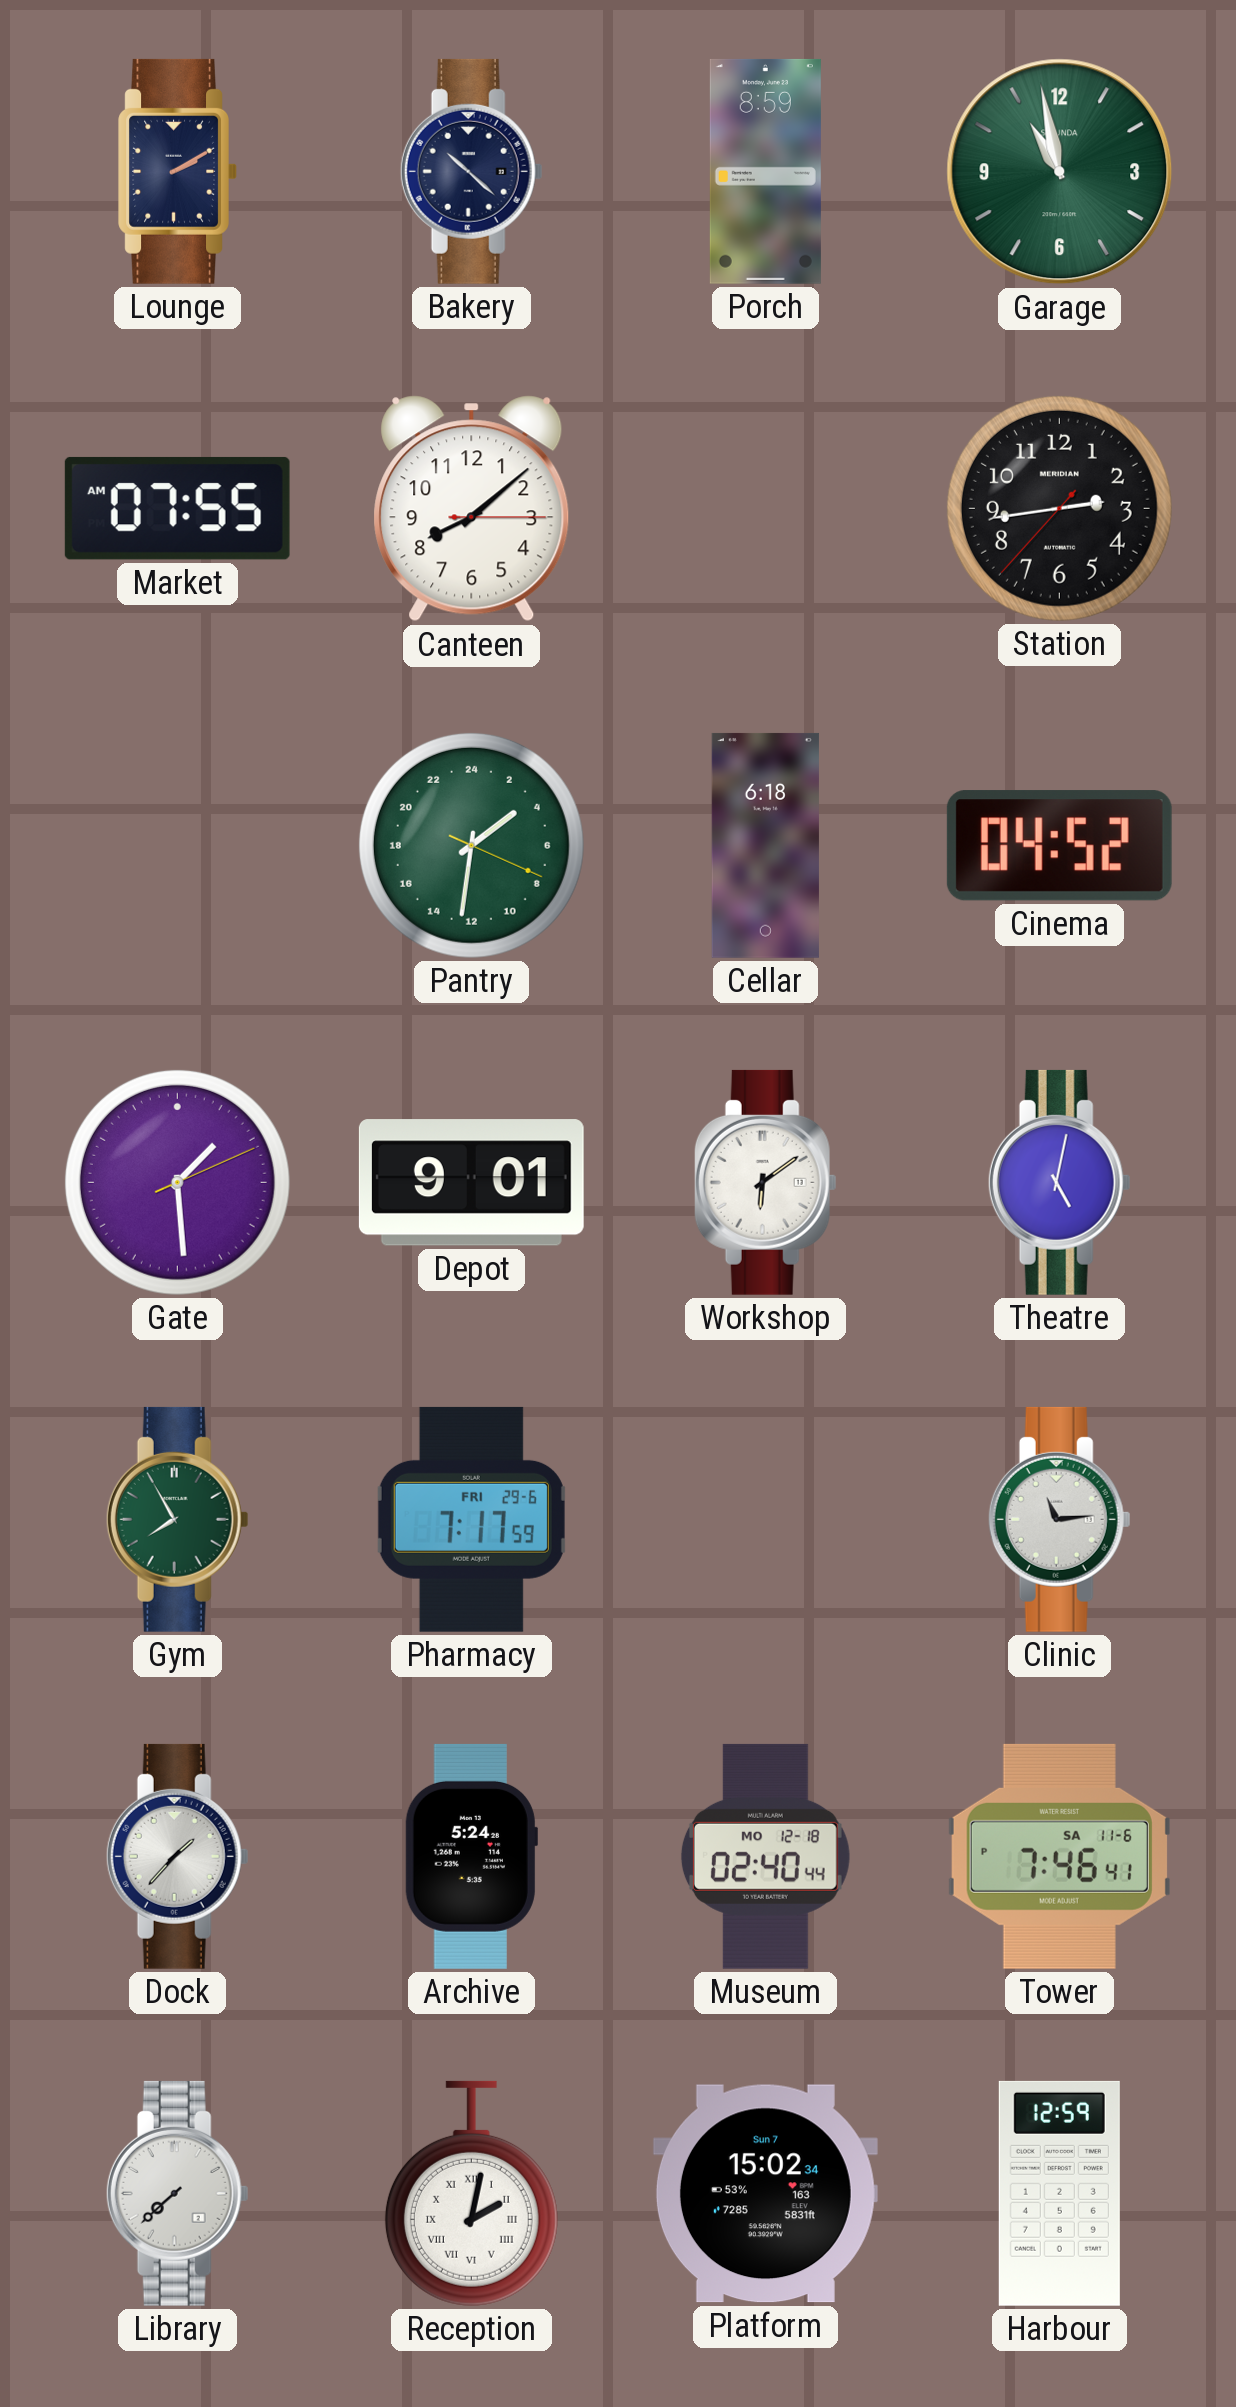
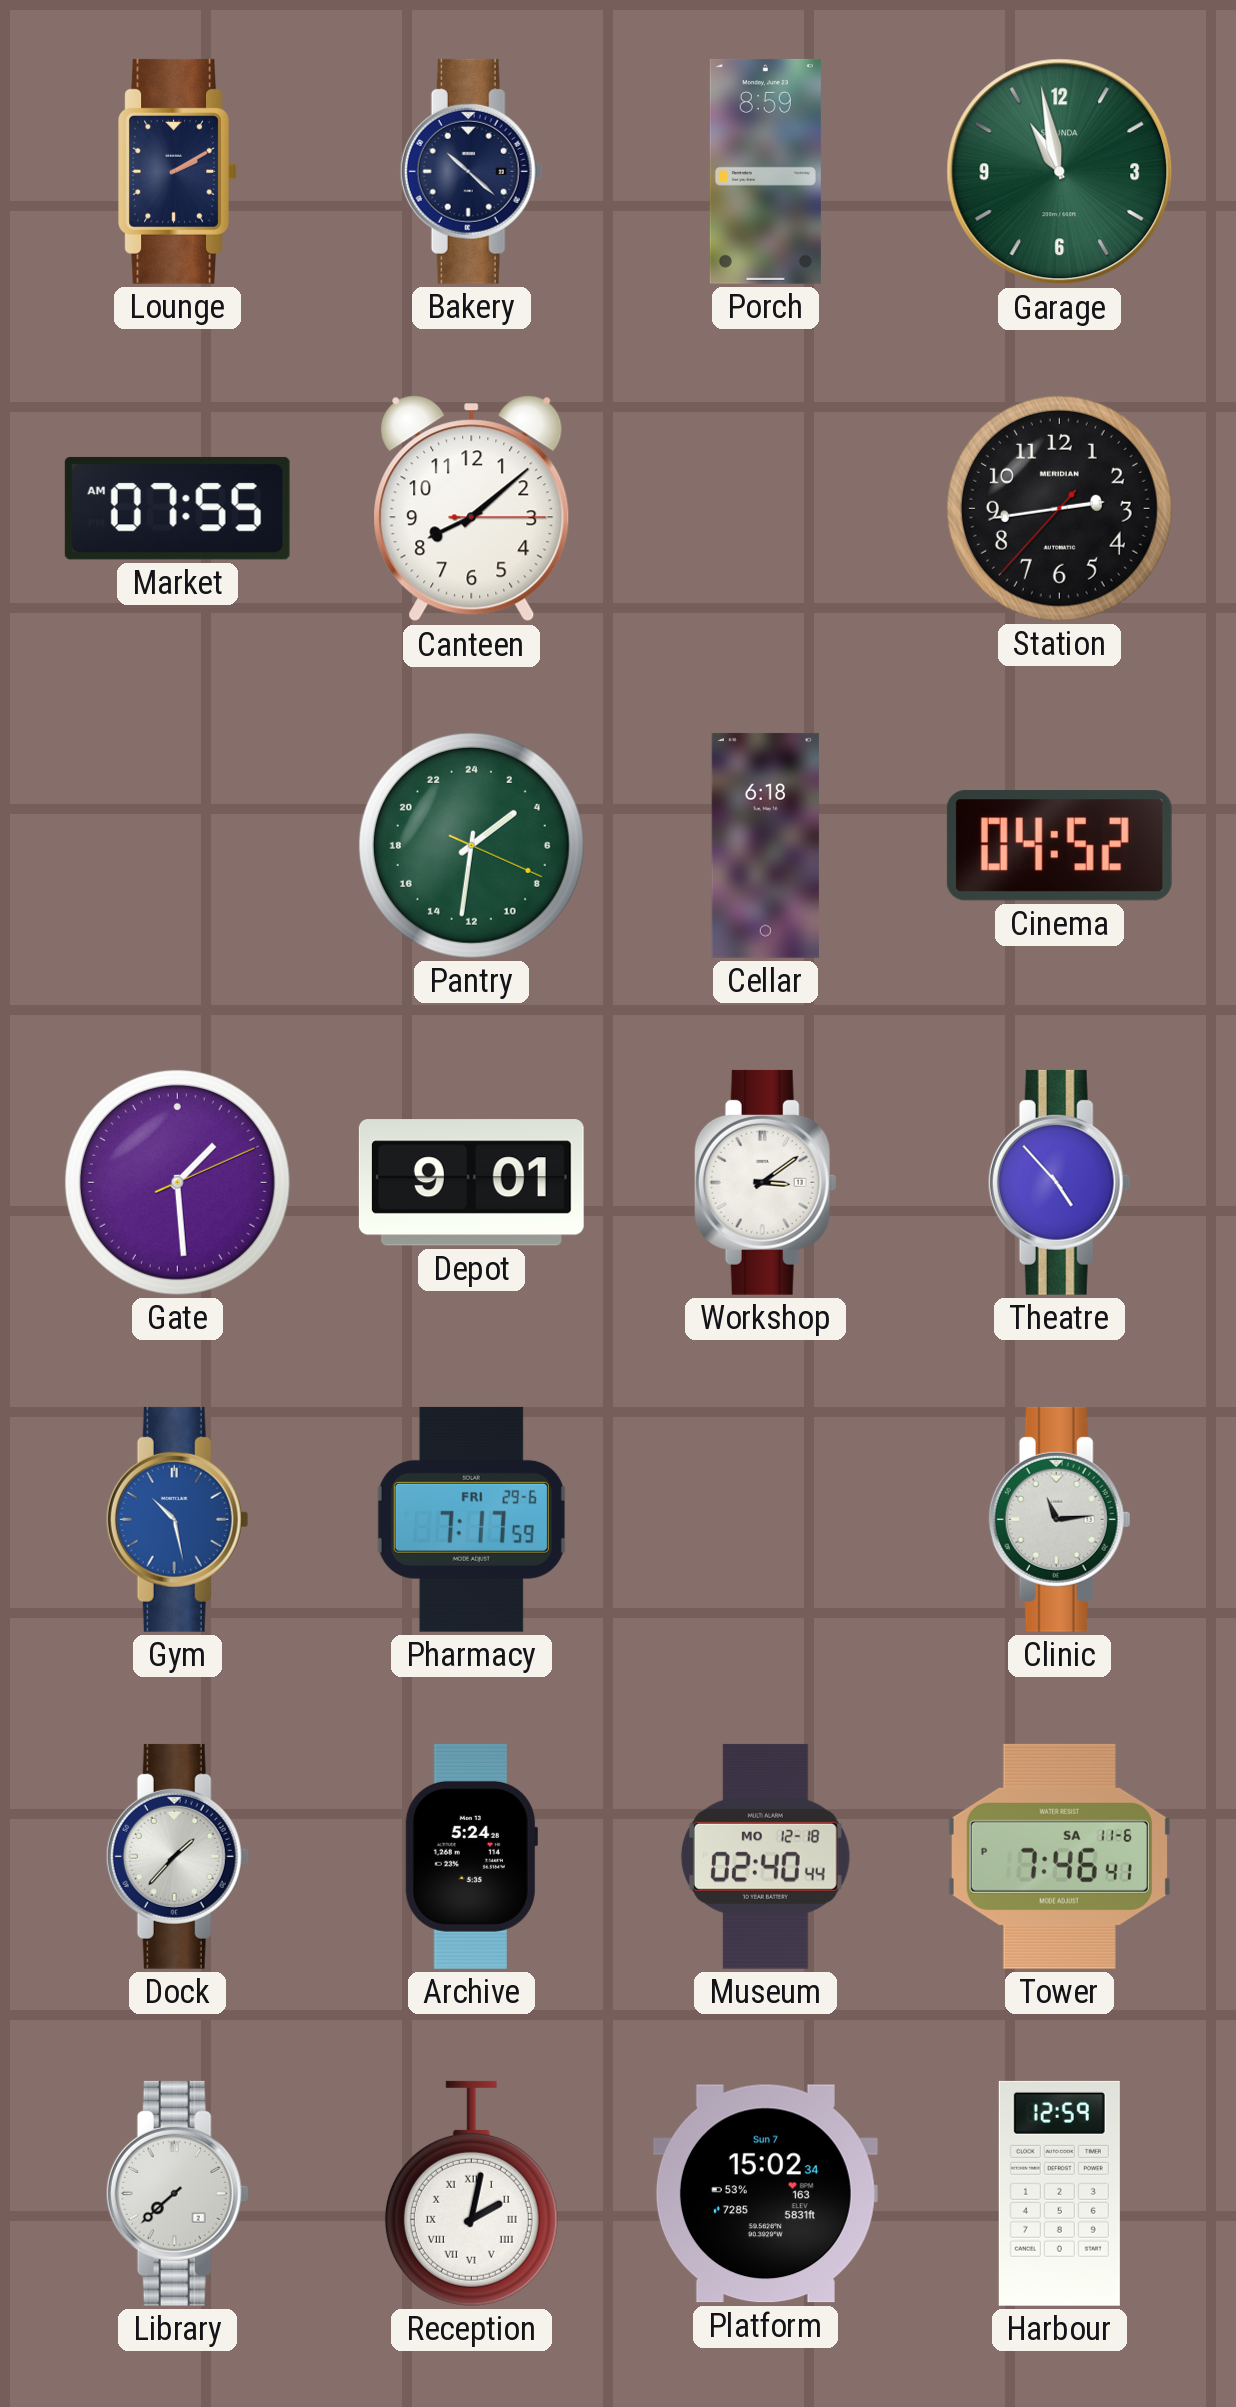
Workshop: 6:09 -> 3:09
Theatre: 5:02 -> 4:53
Gym: 7:55 -> 10:28
Gym dial: green -> blue
